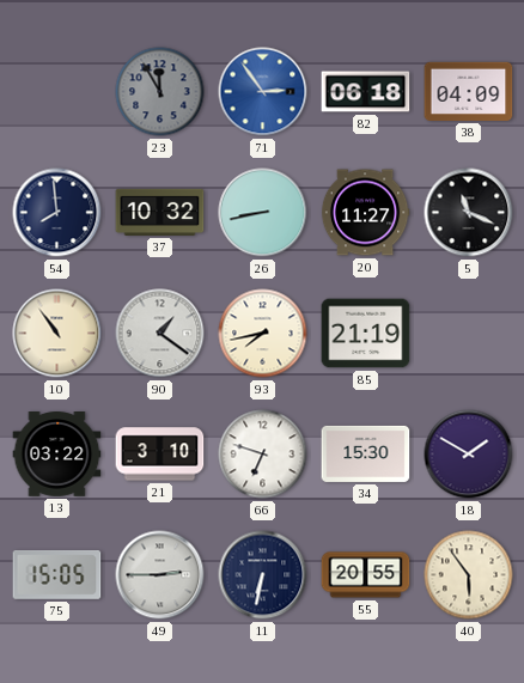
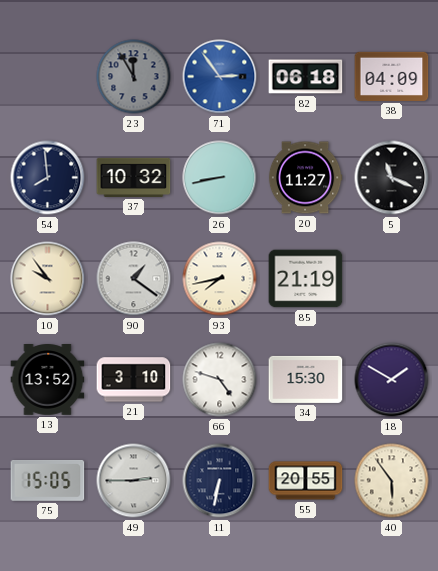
10: 10:54 -> 9:54
13: 03:22 -> 13:52
66: 6:48 -> 4:48
